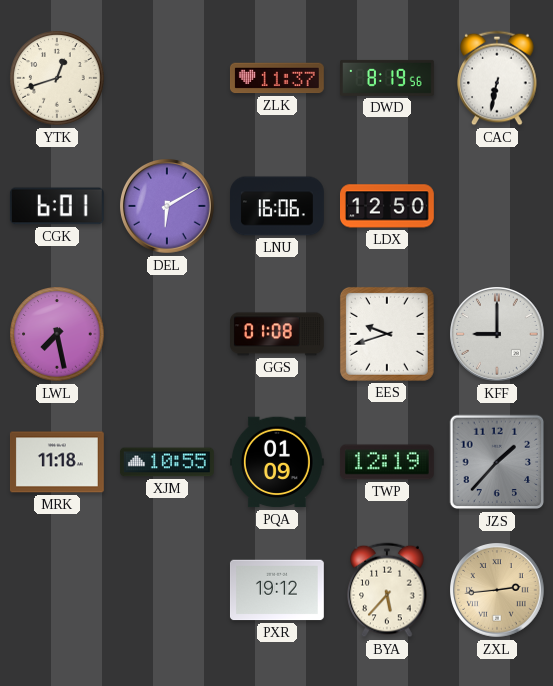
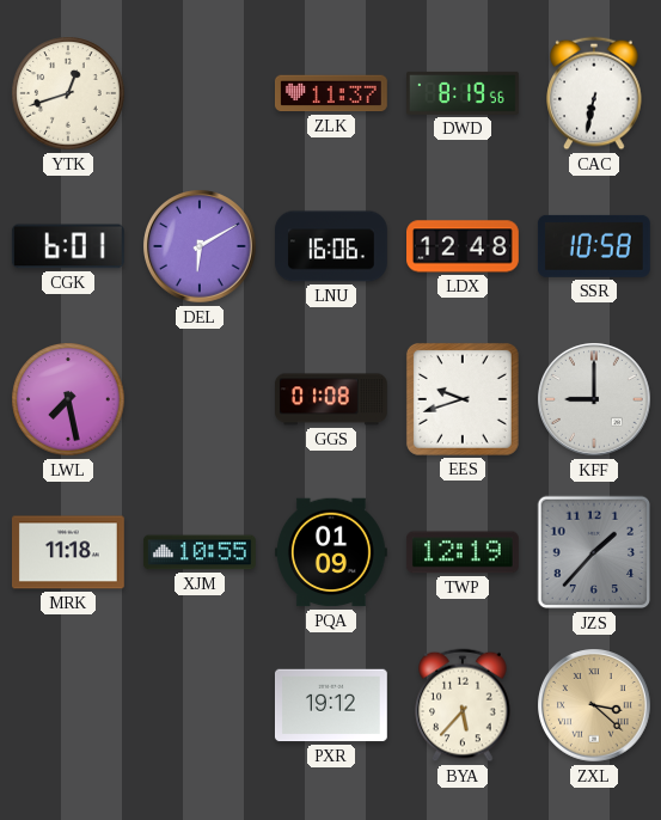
LDX: 12:50 -> 12:48
SSR: none -> 10:58
ZXL: 2:44 -> 3:22
